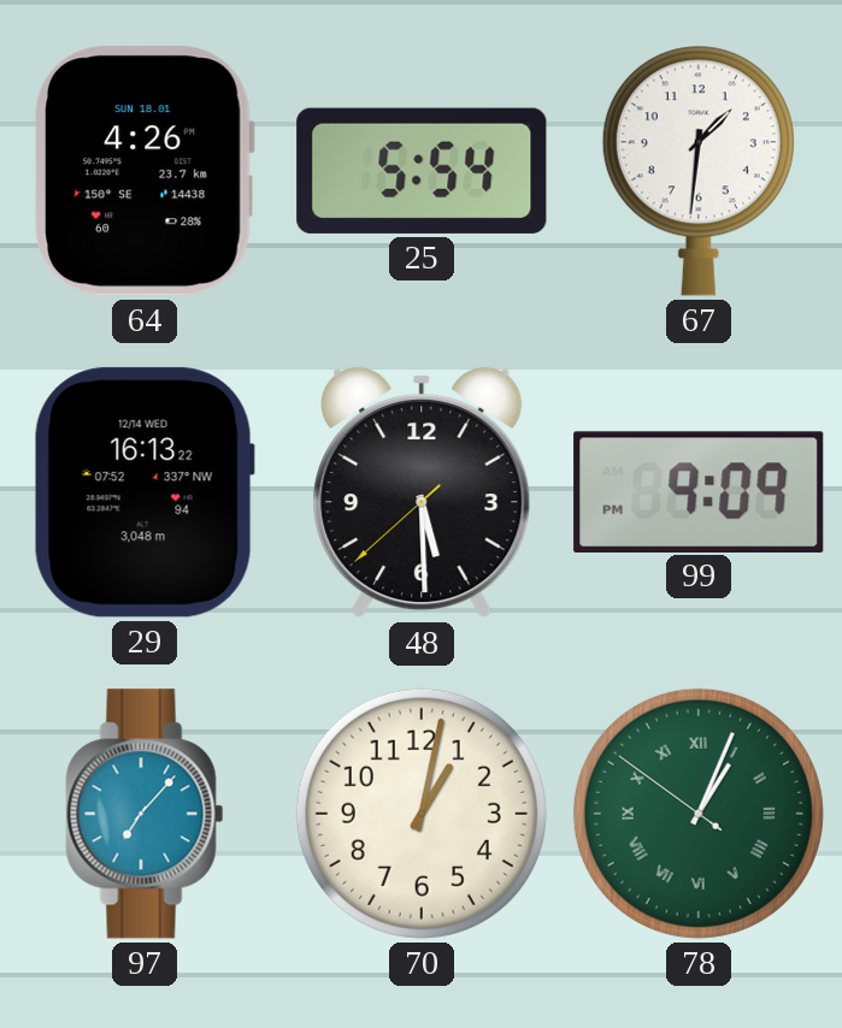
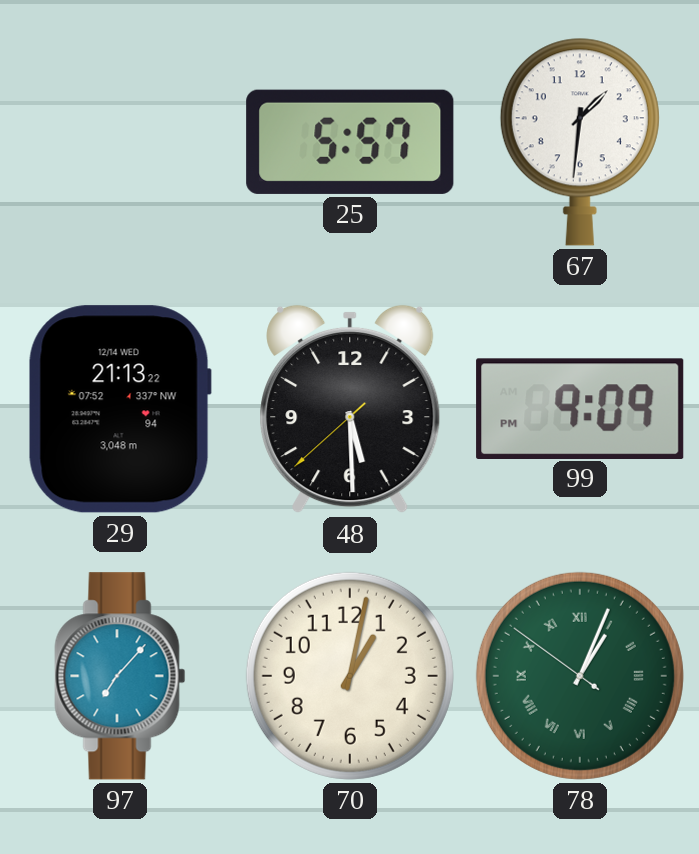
64: 4:26 -> none
25: 5:54 -> 5:57
29: 16:13 -> 21:13
